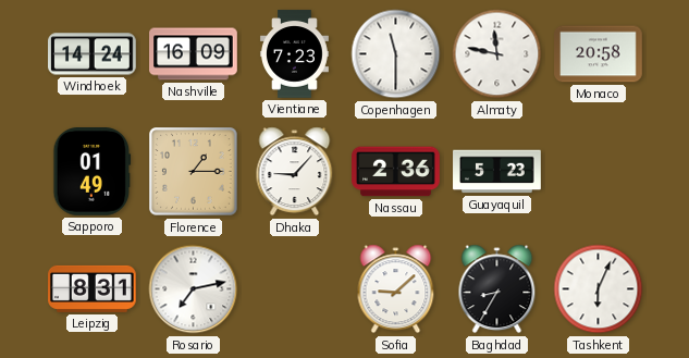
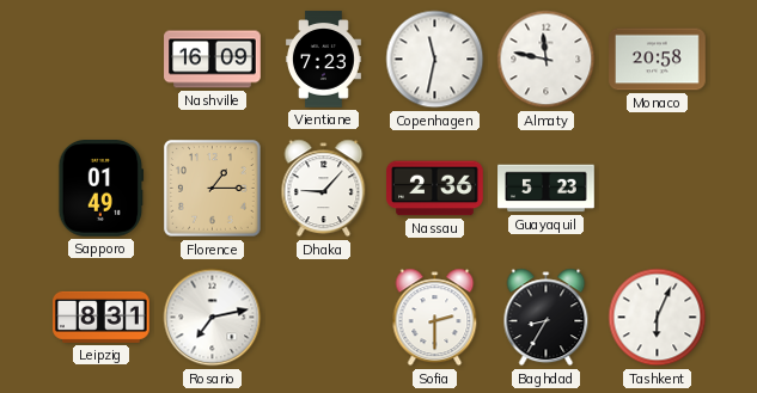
Windhoek: 14:24 -> none
Copenhagen: 11:30 -> 11:32
Sofia: 9:08 -> 2:30
